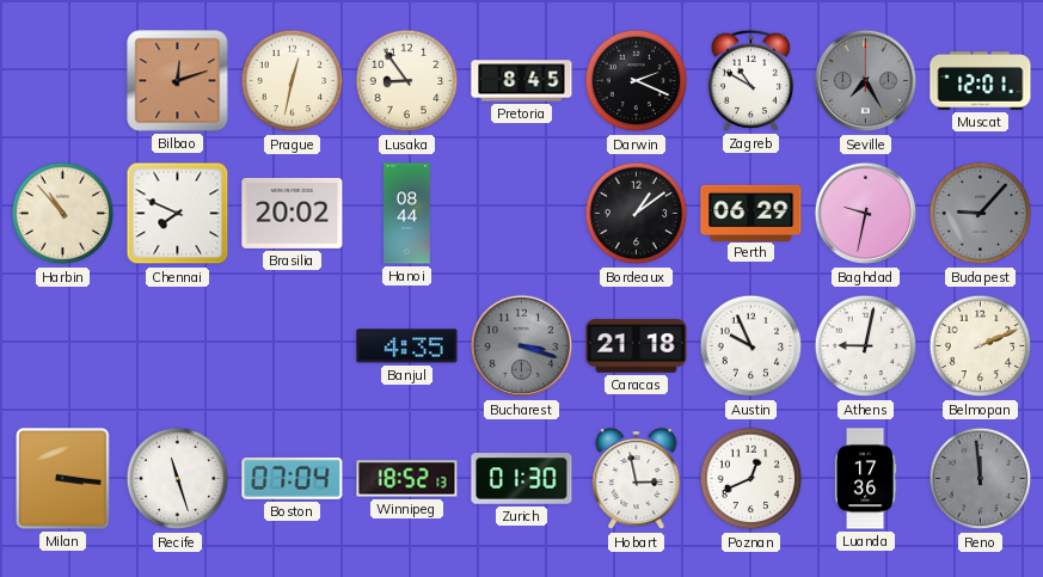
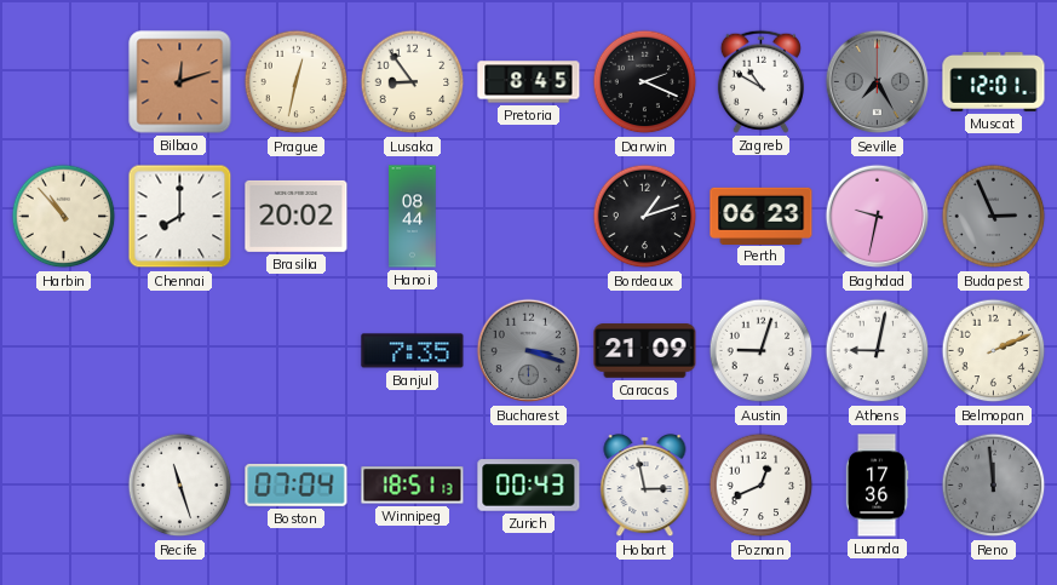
Chennai: 7:49 -> 8:00
Bordeaux: 1:09 -> 1:12
Perth: 06:29 -> 06:23
Budapest: 9:07 -> 2:56
Banjul: 4:35 -> 7:35
Caracas: 21:18 -> 21:09
Austin: 9:56 -> 9:03
Milan: 3:16 -> none
Winnipeg: 18:52 -> 18:51
Zurich: 01:30 -> 00:43
